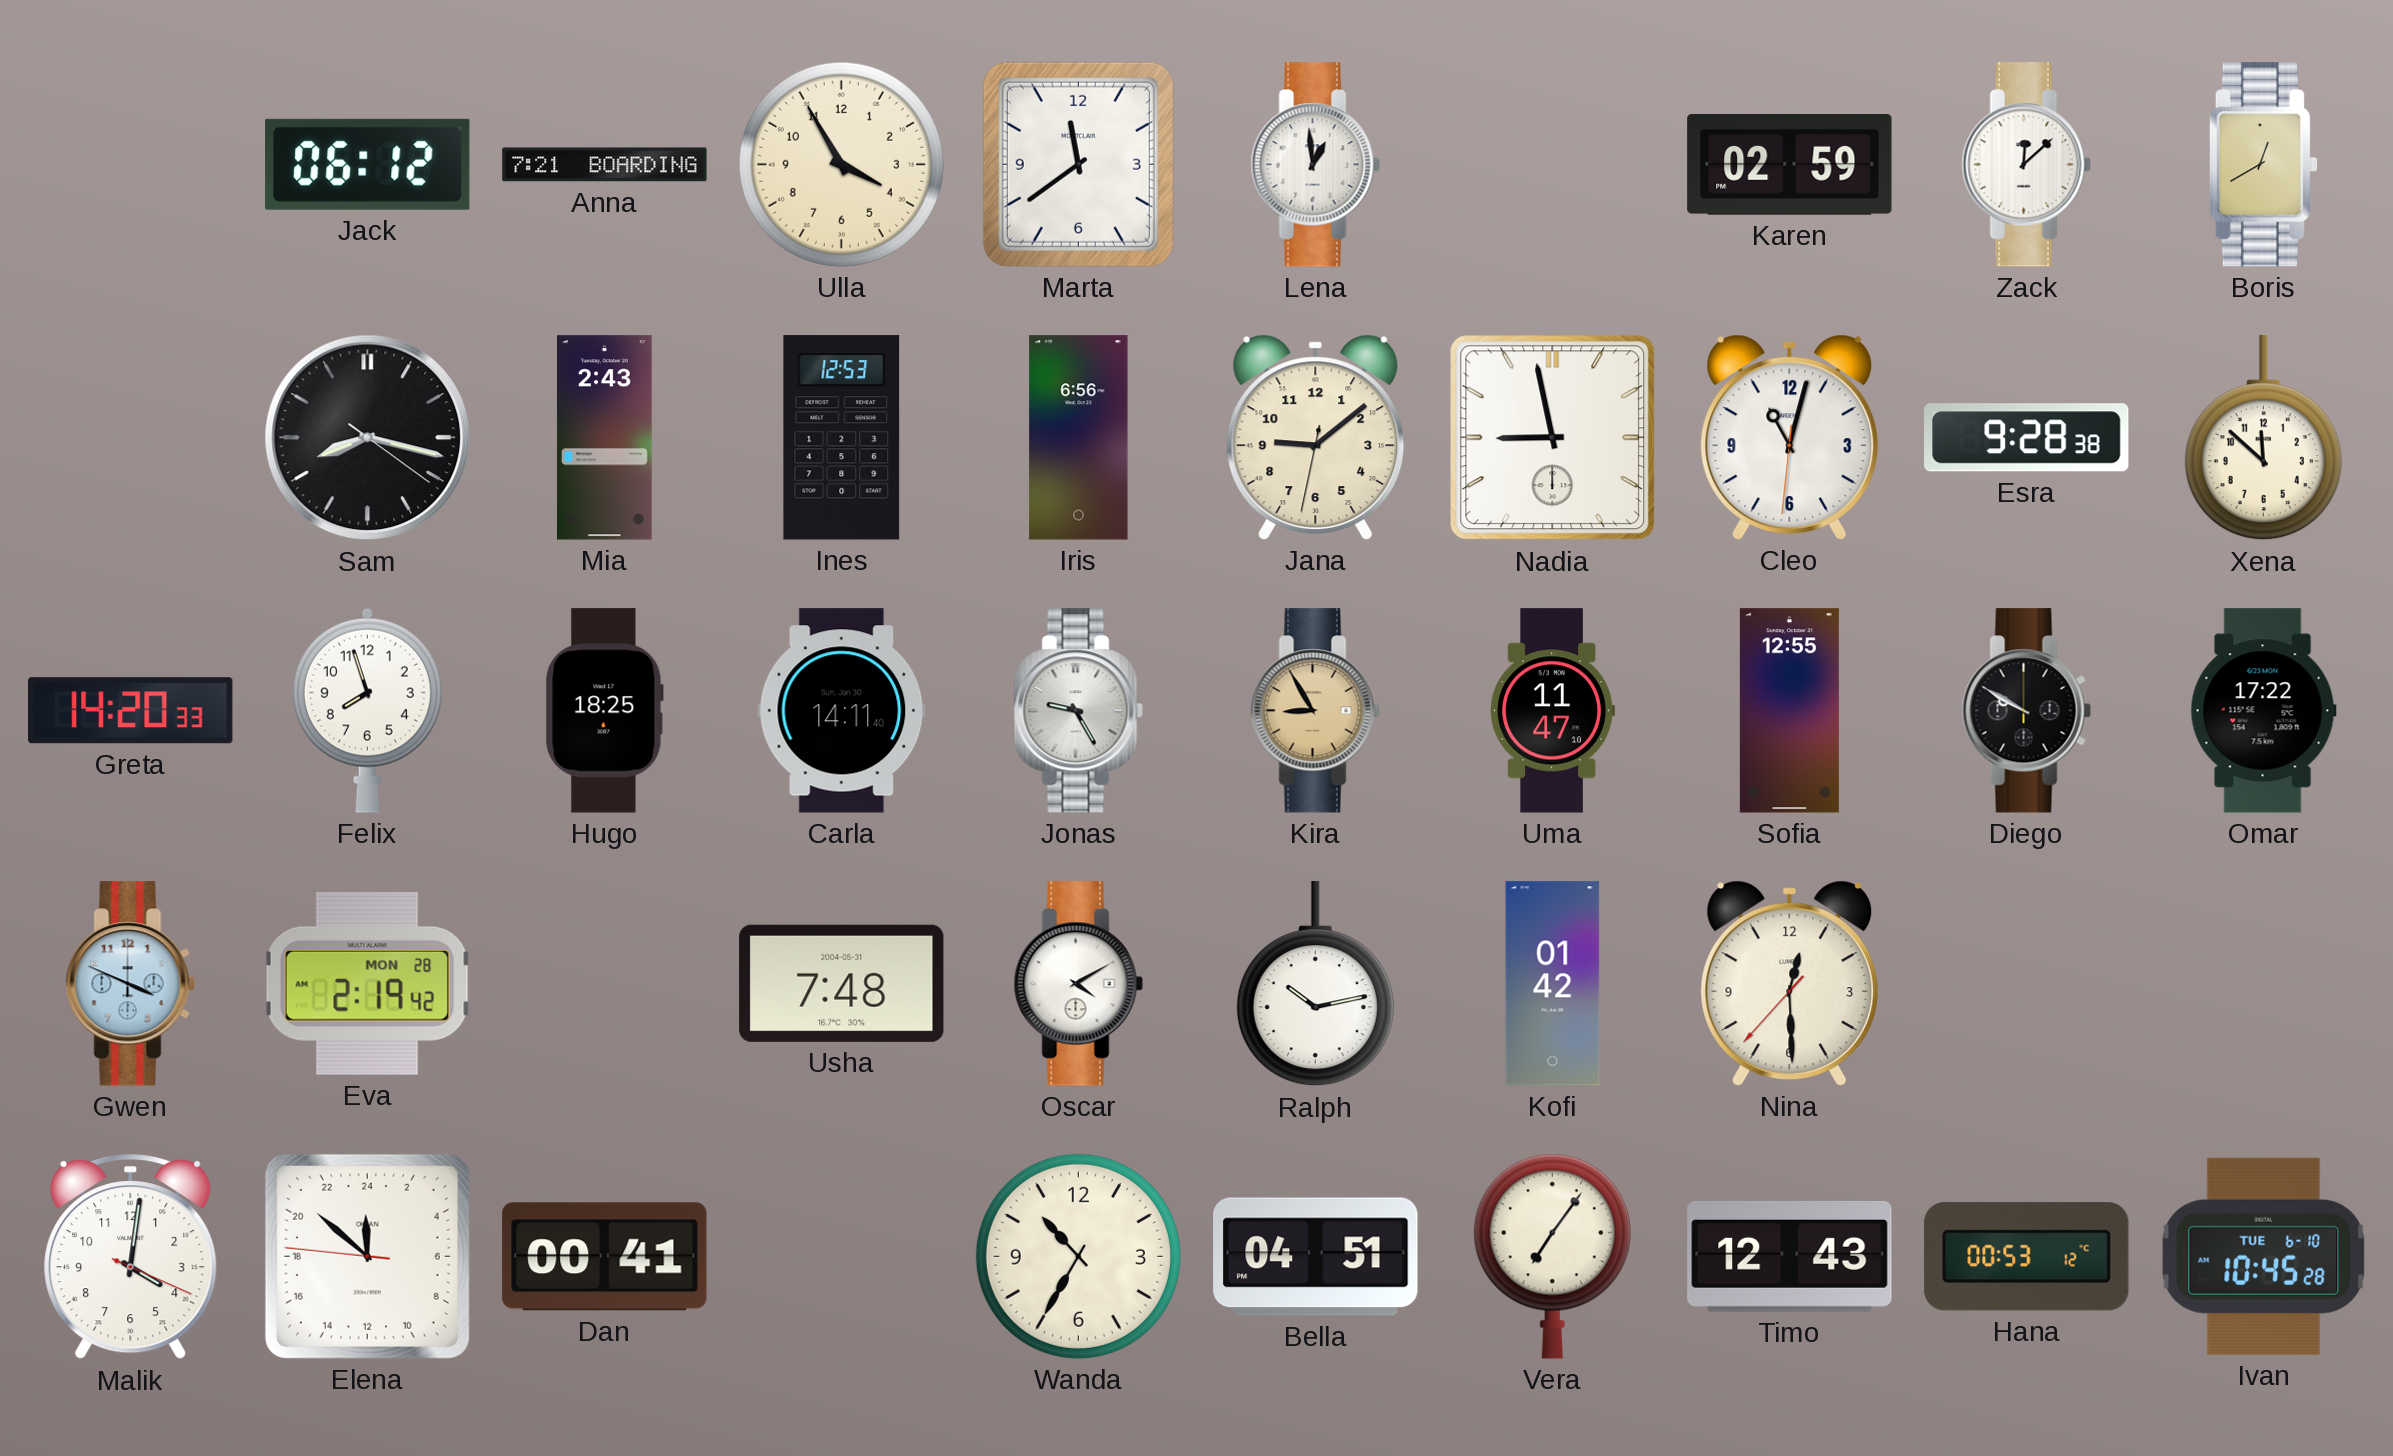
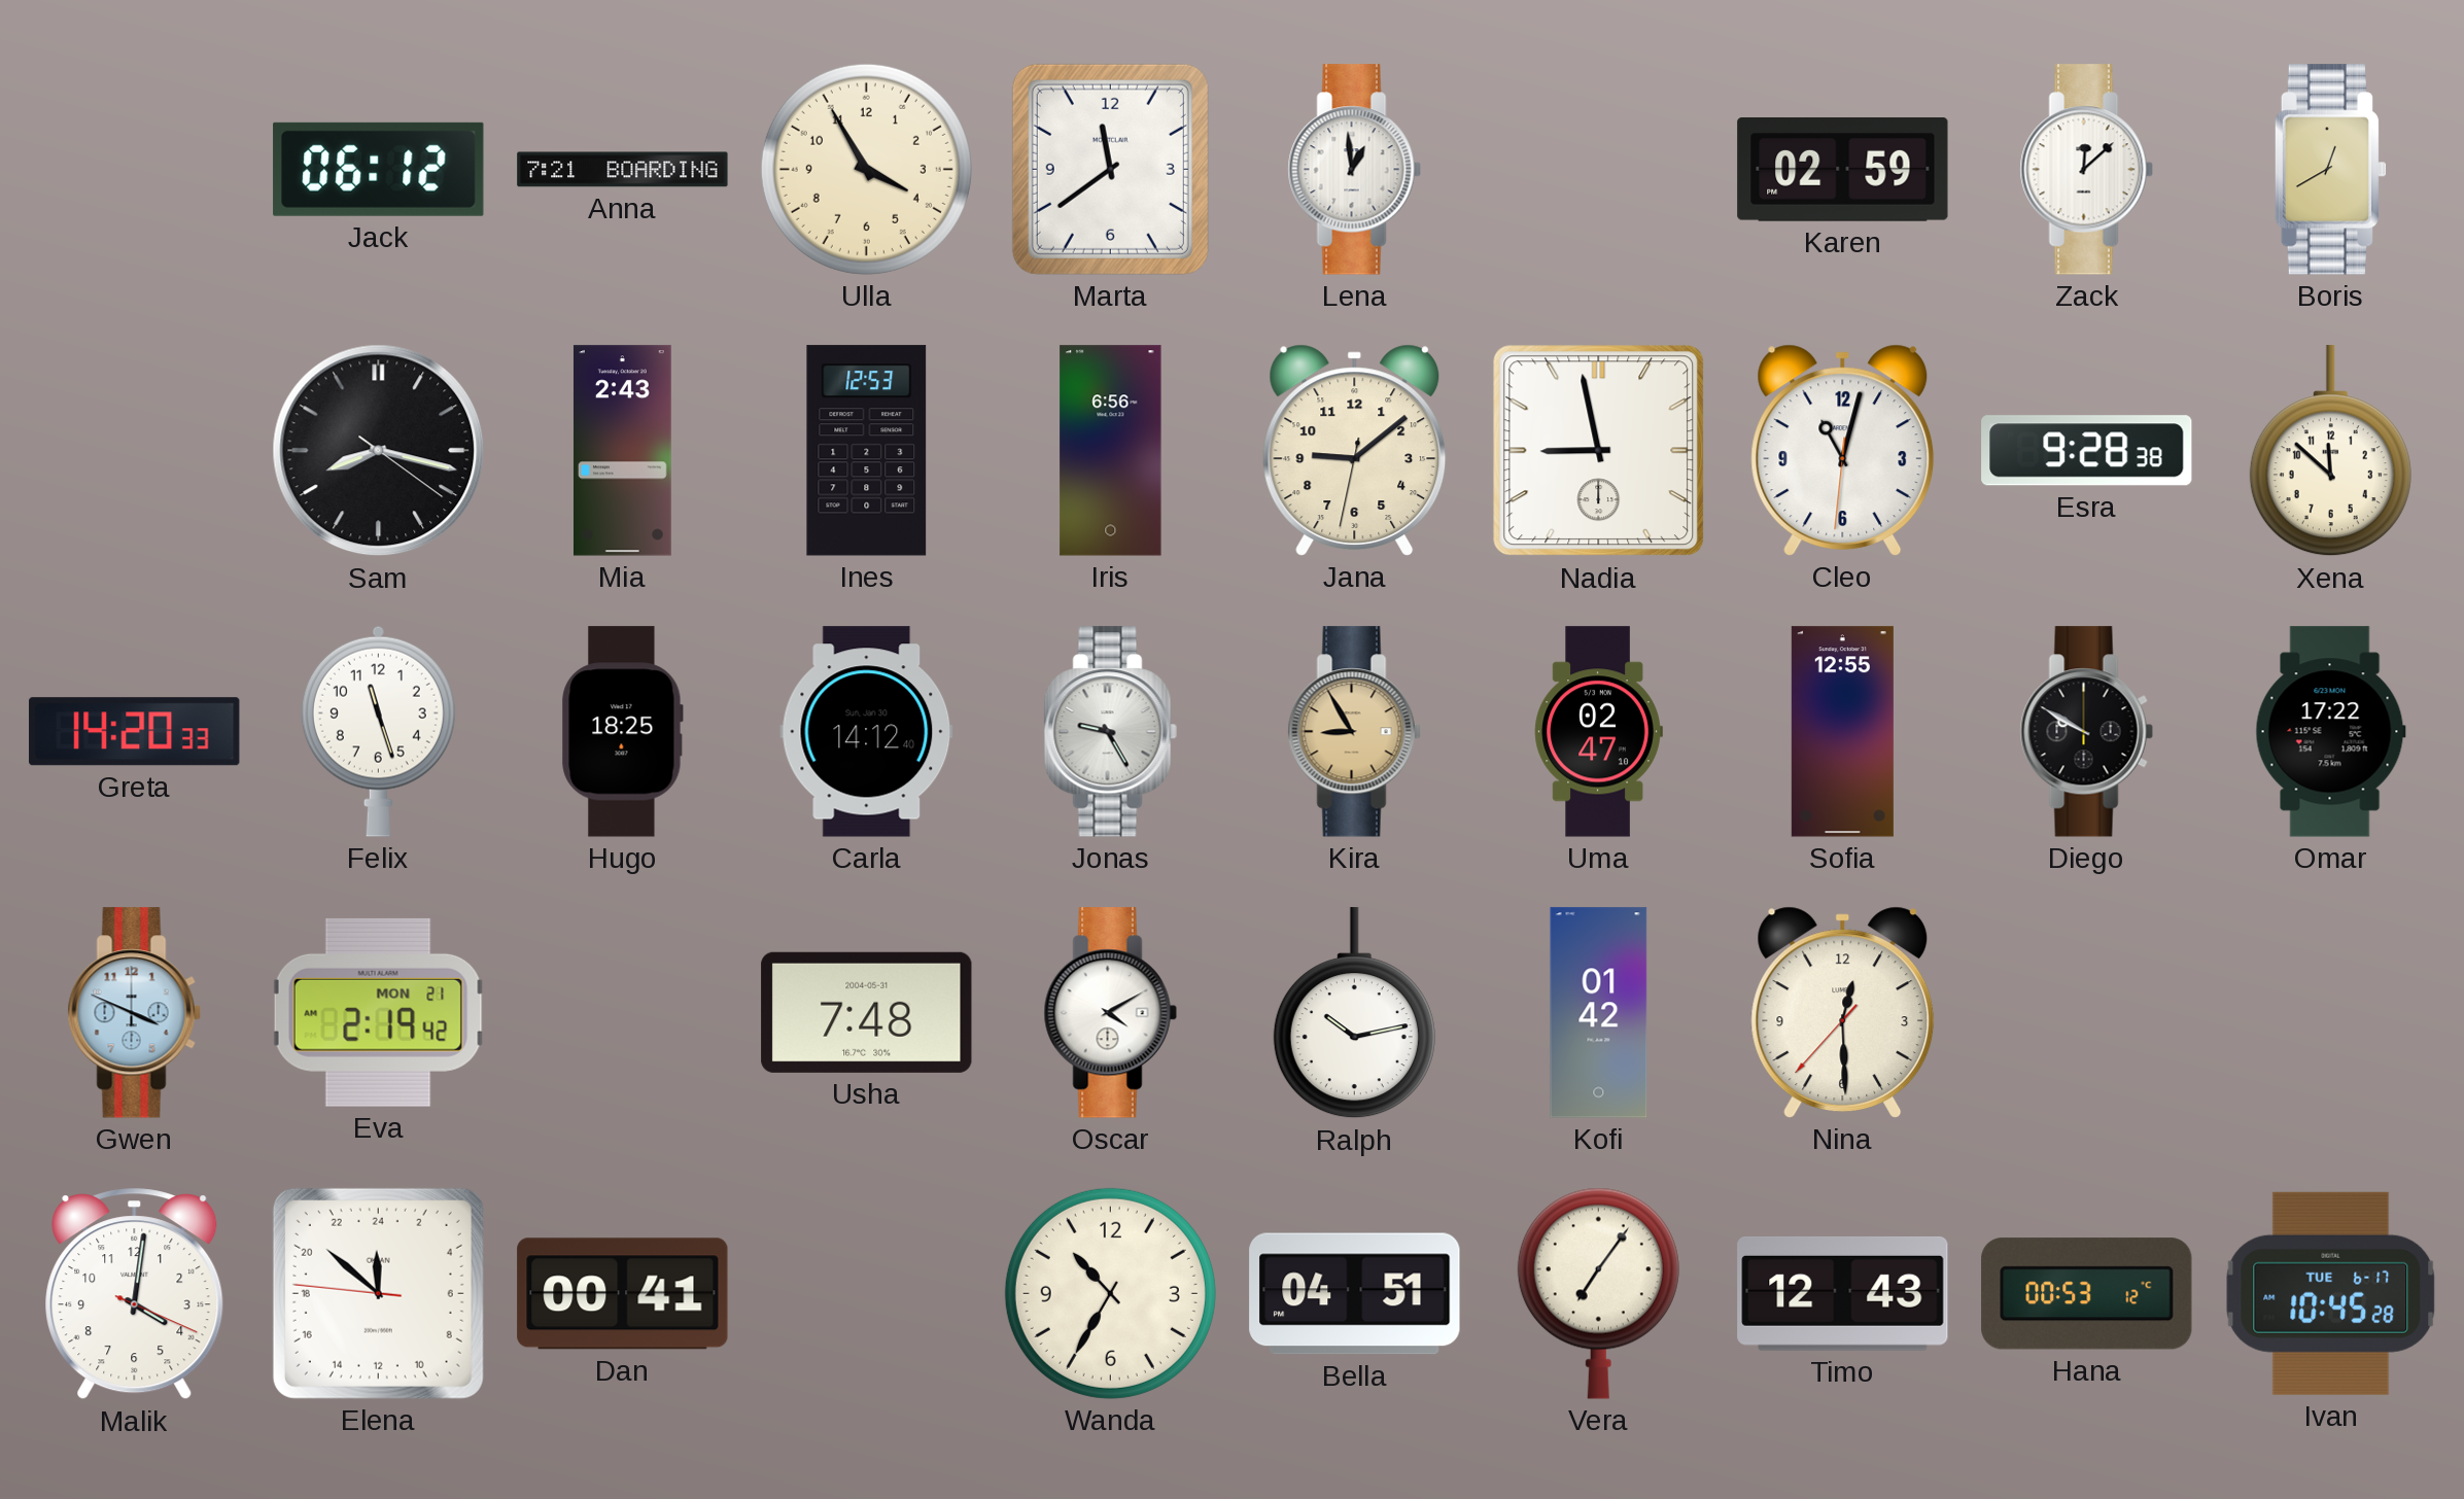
Felix: 7:57 -> 11:27
Carla: 14:11 -> 14:12
Uma: 11:47 -> 02:47
Eva date: MON 28 -> MON 21
Ivan date: TUE 6-10 -> TUE 6-17
